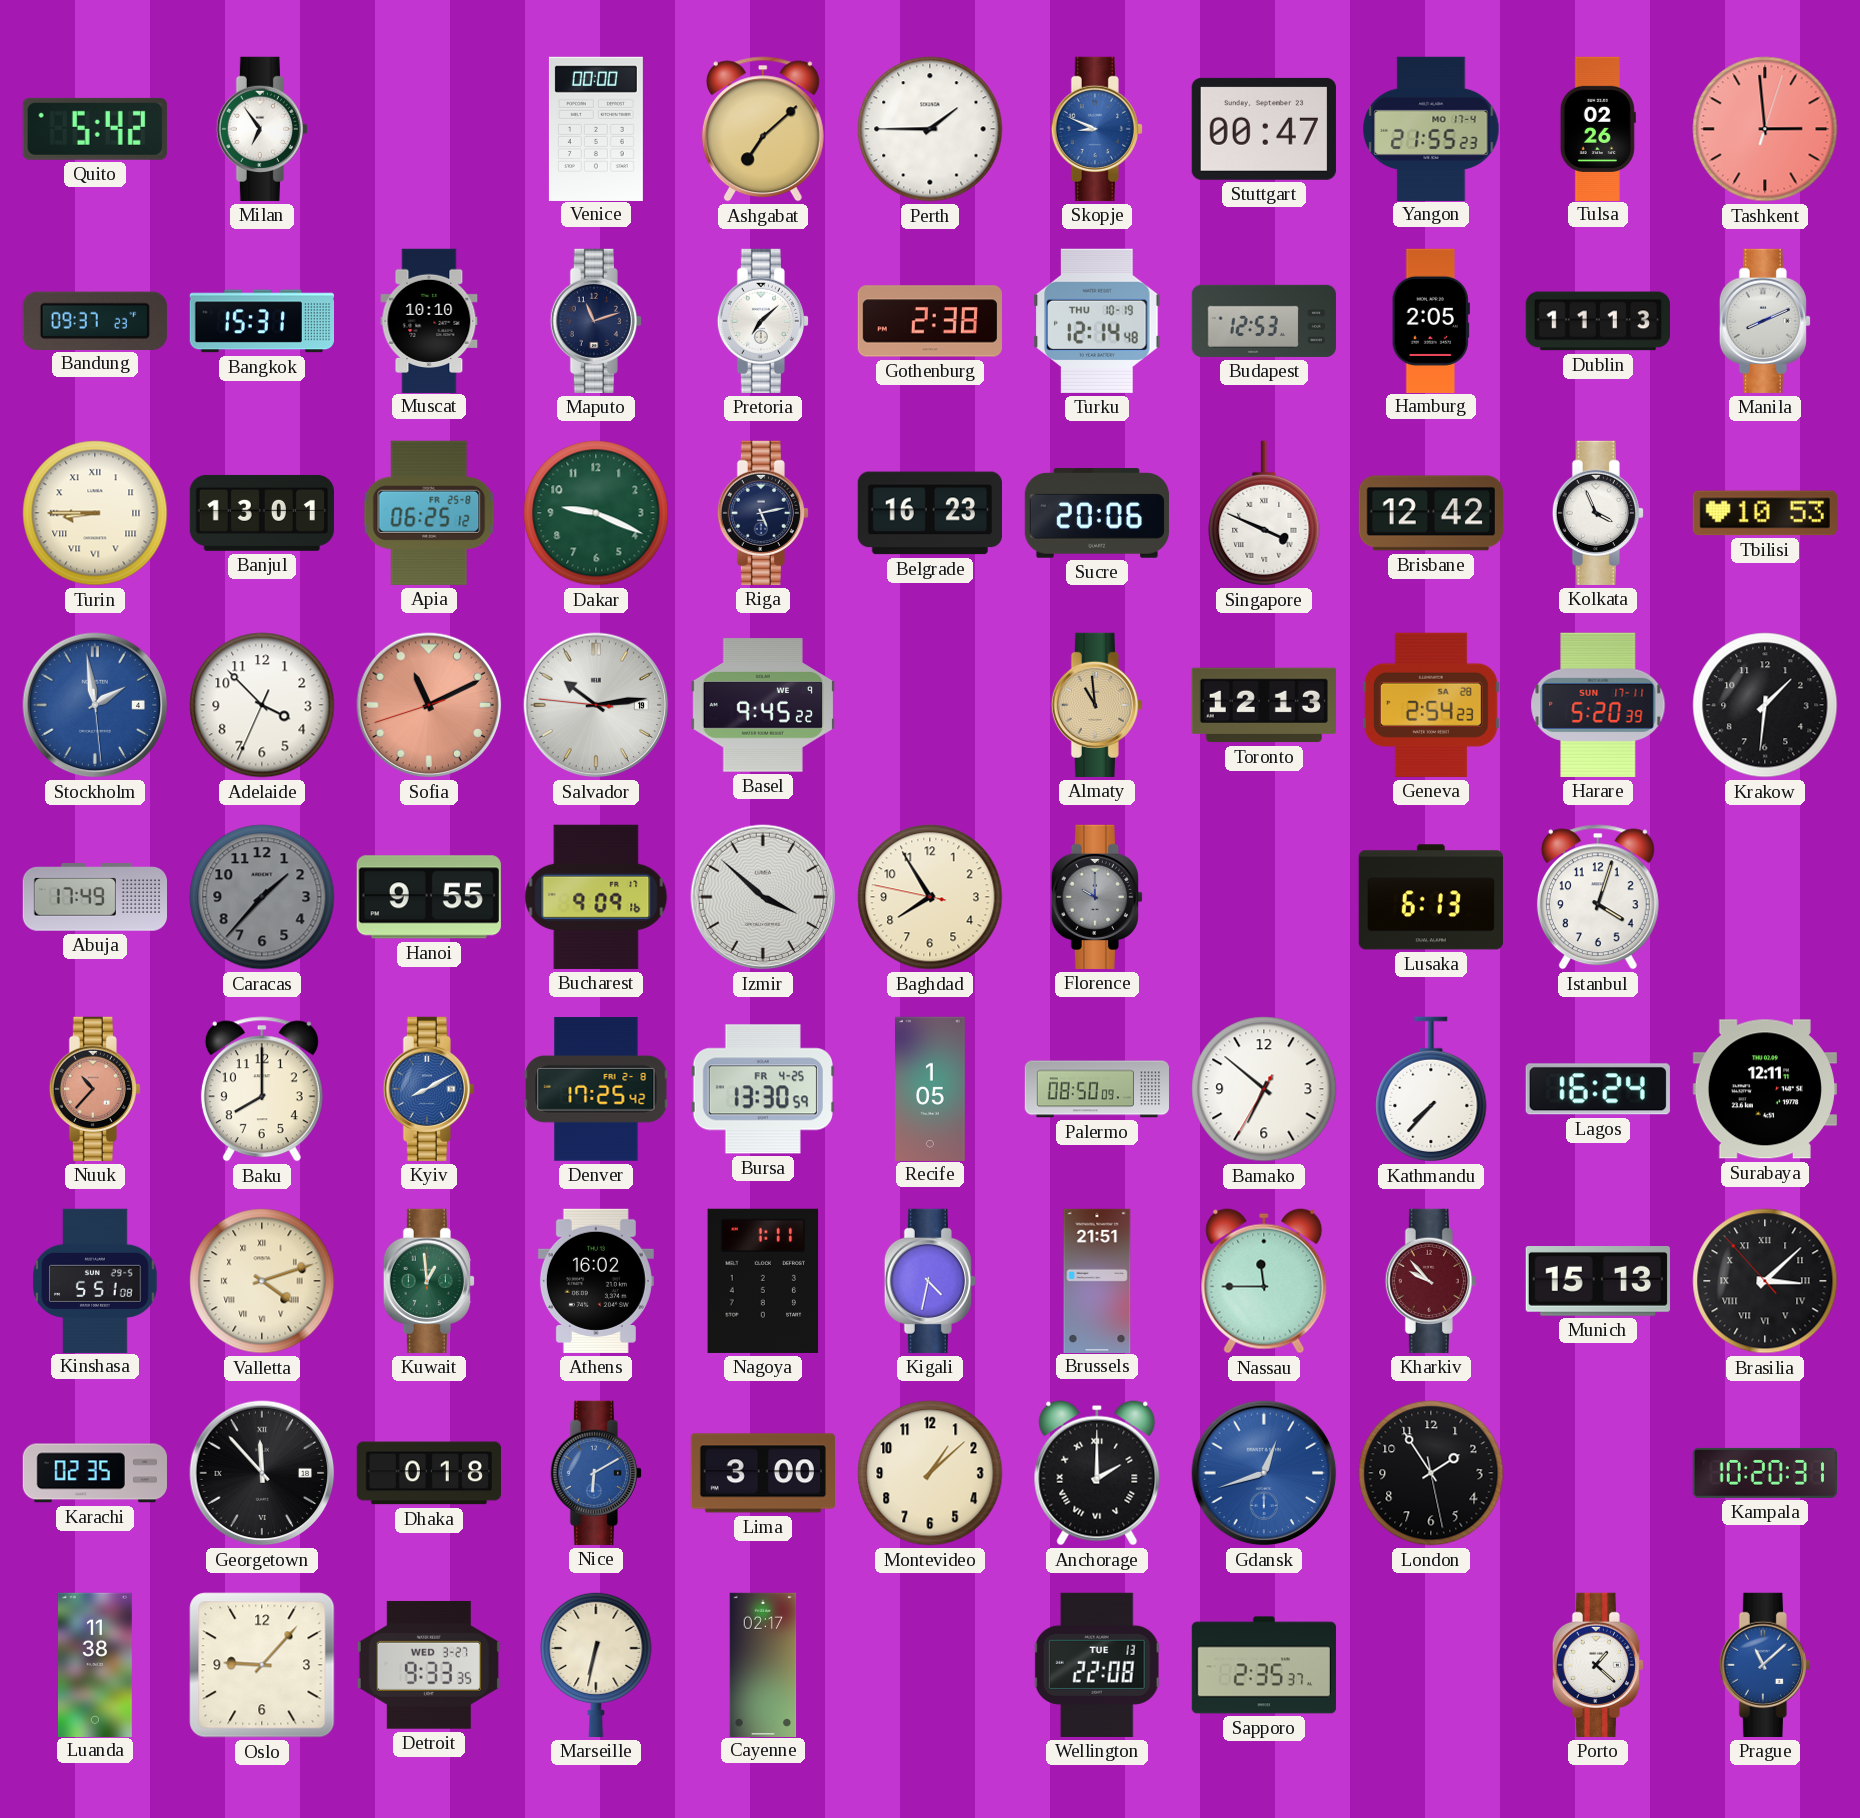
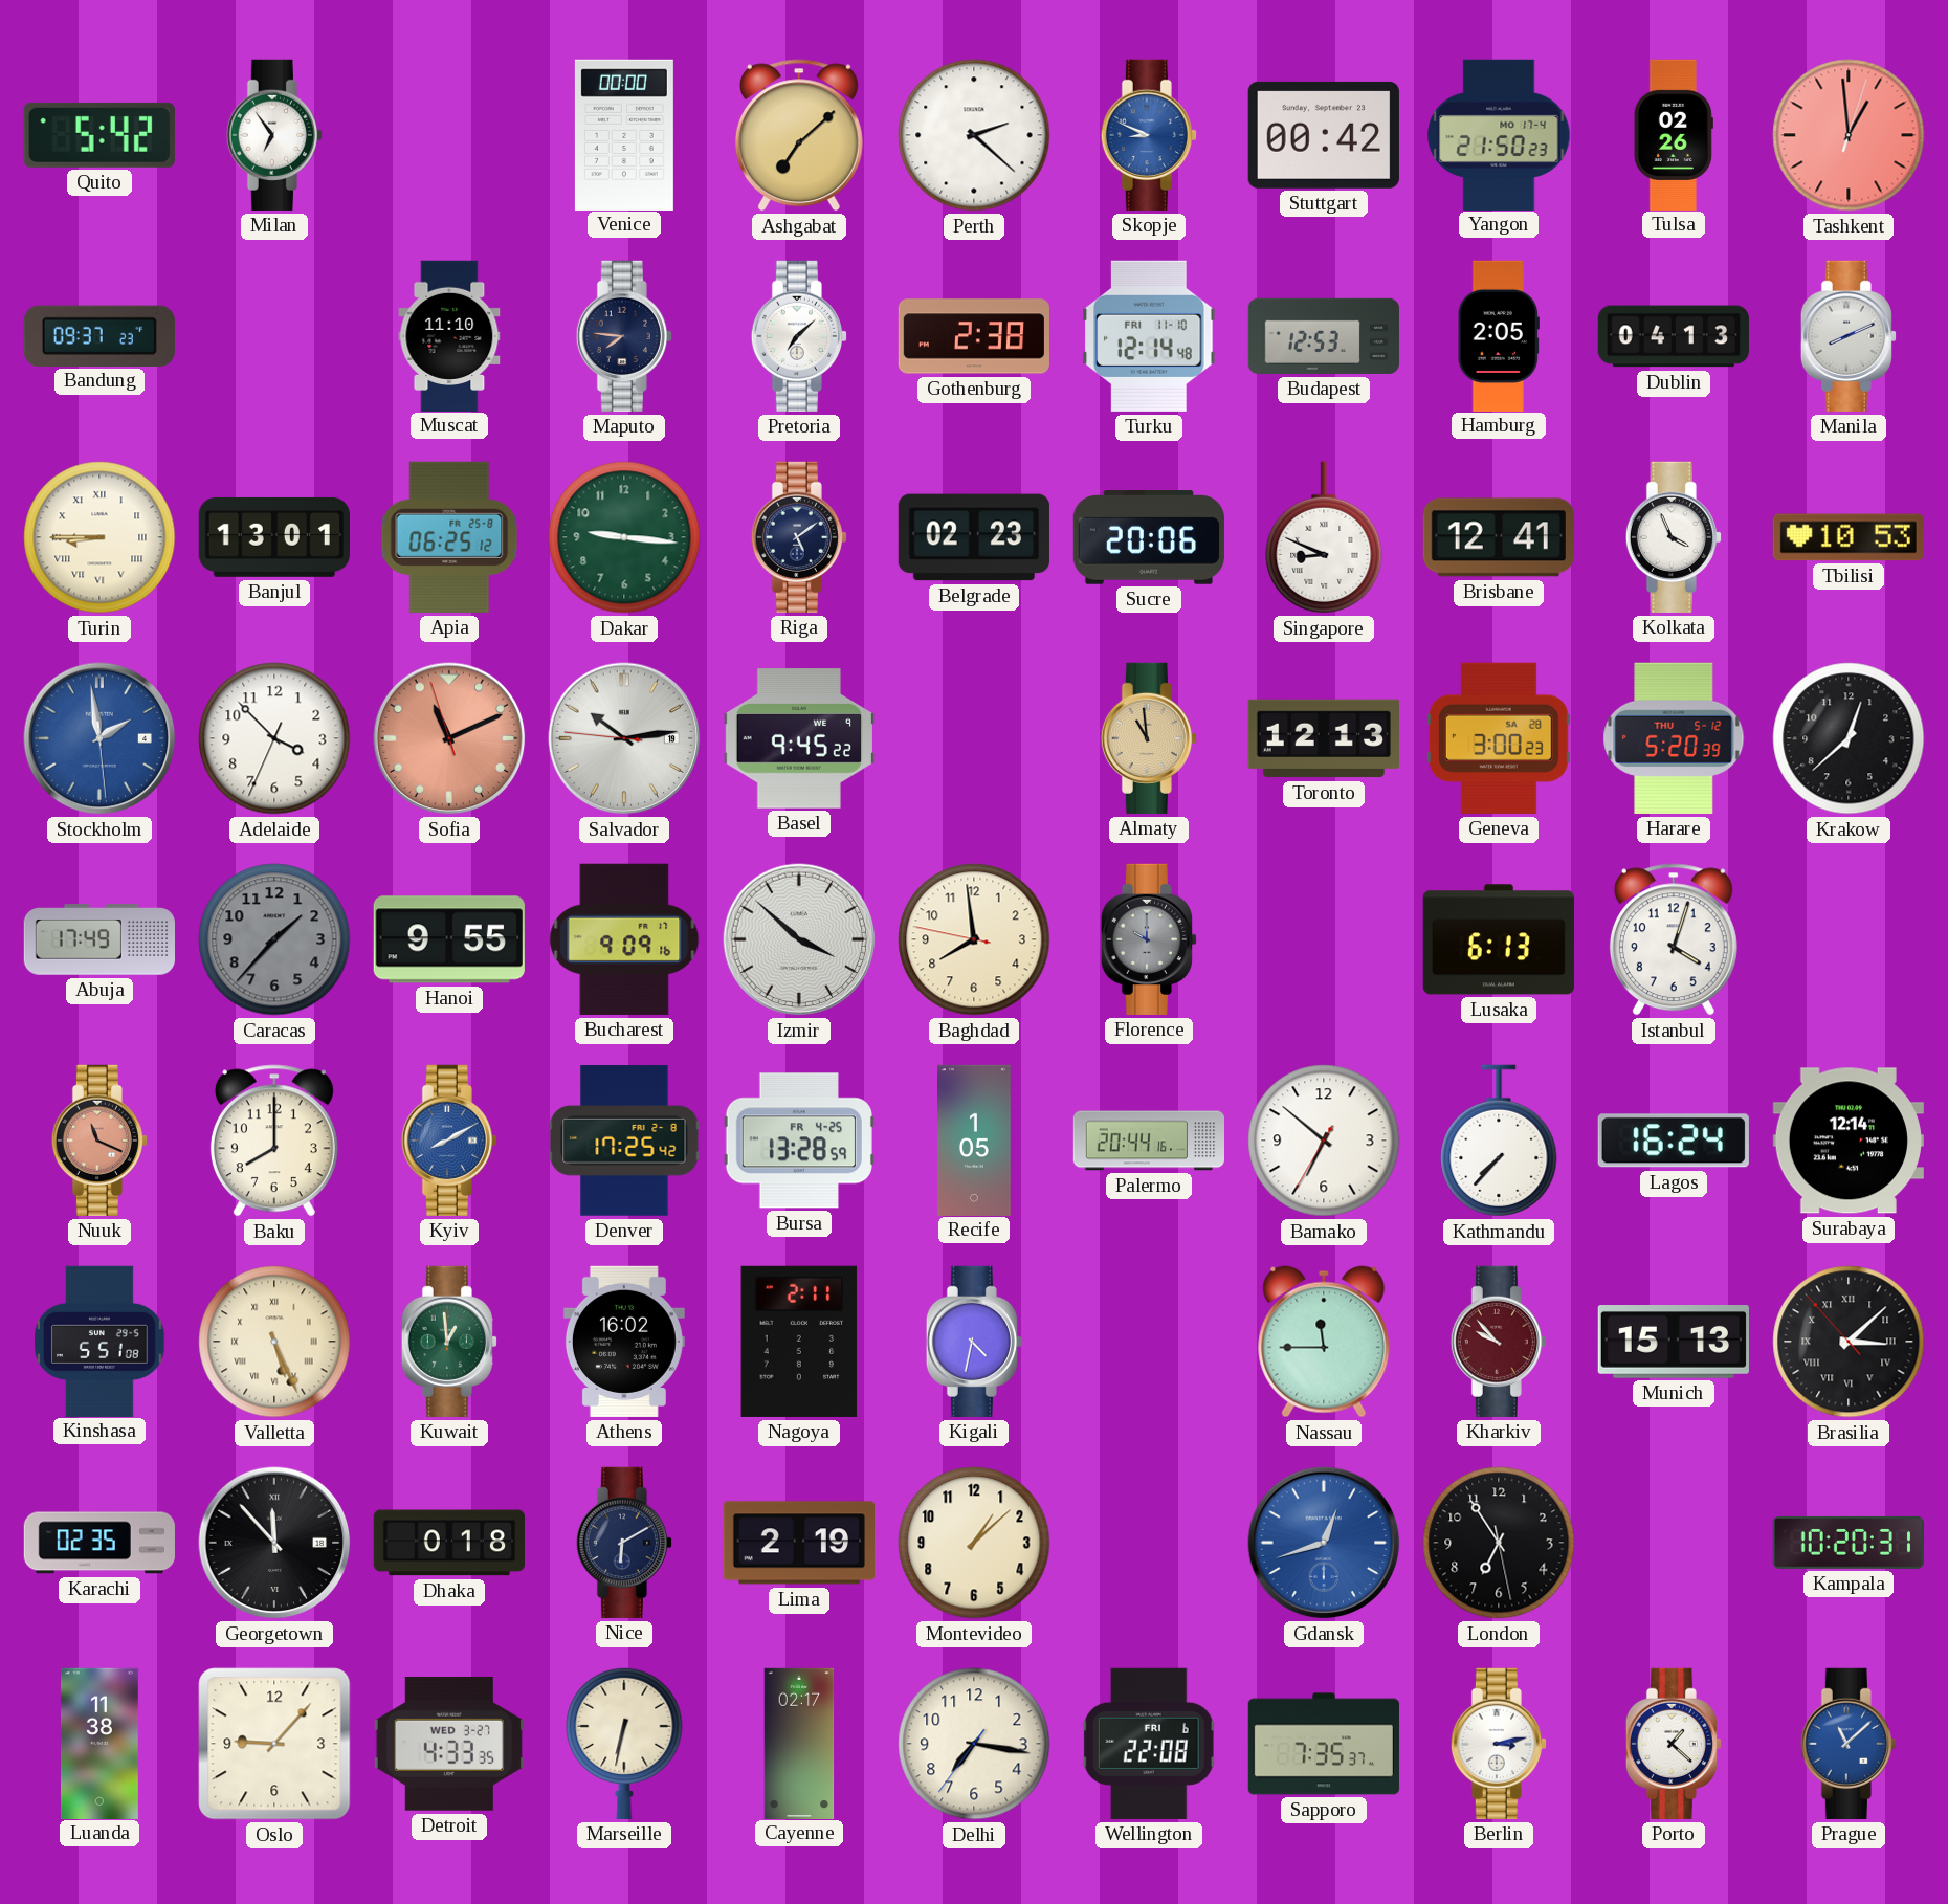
Perth: 1:45 -> 2:22
Stuttgart: 00:47 -> 00:42
Yangon: 21:55 -> 21:50
Tashkent: 2:59 -> 12:59
Bangkok: 15:31 -> none
Muscat: 10:10 -> 11:10
Maputo: 11:12 -> 7:46
Turku date: THU 10-19 -> FRI 11-10
Dublin: 11:13 -> 04:13
Dakar: 9:19 -> 9:16
Riga: 5:13 -> 5:09
Belgrade: 16:23 -> 02:23
Singapore: 3:49 -> 8:49
Brisbane: 12:42 -> 12:41
Sofia: 11:10:42 -> 11:10:57
Geneva: 2:54 -> 3:00
Harare date: SUN 17-11 -> THU 5-12
Krakow: 1:31 -> 12:38
Baghdad: 7:54 -> 7:58
Nuuk: 10:37 -> 11:19
Bursa: 13:30 -> 13:28
Palermo: 08:50 -> 20:44
Surabaya: 12:11 -> 12:14
Valletta: 4:12 -> 5:26
Nagoya: 1:11 -> 2:11
Brussels: 21:51 -> none
Nice dial: blue -> navy
Lima: 3:00 -> 2:19
Anchorage: 2:00 -> none
London: 1:54 -> 6:54
Detroit: 9:33 -> 4:33
Delhi: none -> 7:16
Wellington date: TUE 13 -> FRI 6
Sapporo: 2:35 -> 7:35
Berlin: none -> 3:13
